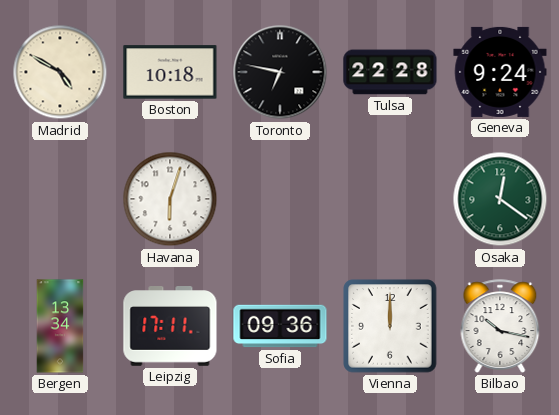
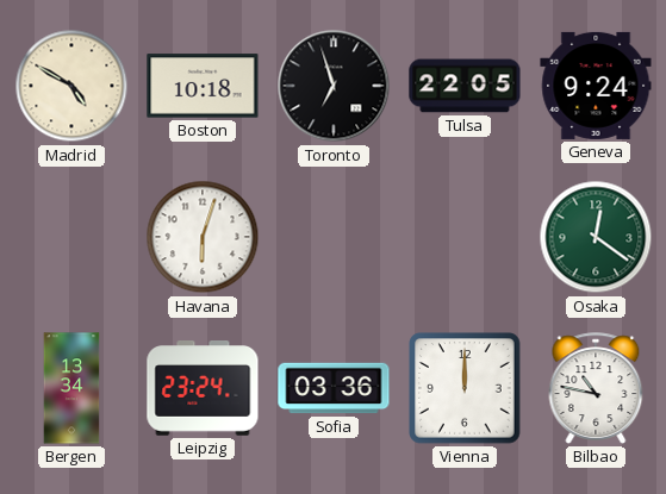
Toronto: 6:47 -> 6:57
Tulsa: 22:28 -> 22:05
Leipzig: 17:11 -> 23:24
Sofia: 09:36 -> 03:36
Bilbao: 10:17 -> 10:47
